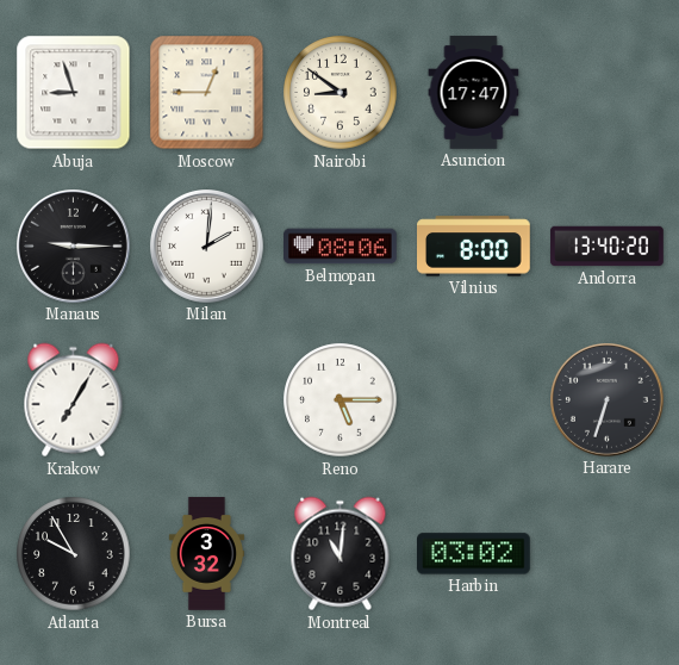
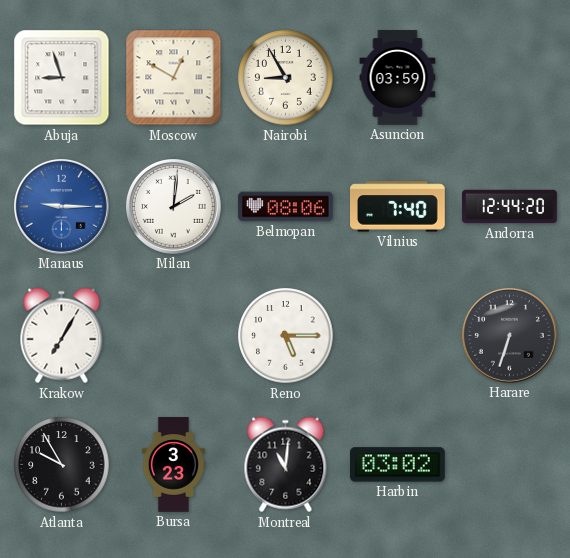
Moscow: 12:45 -> 12:50
Nairobi: 8:51 -> 8:55
Asuncion: 17:47 -> 03:59
Manaus dial: black -> blue
Vilnius: 8:00 -> 7:40
Andorra: 13:40 -> 12:44
Bursa: 3:32 -> 3:23
